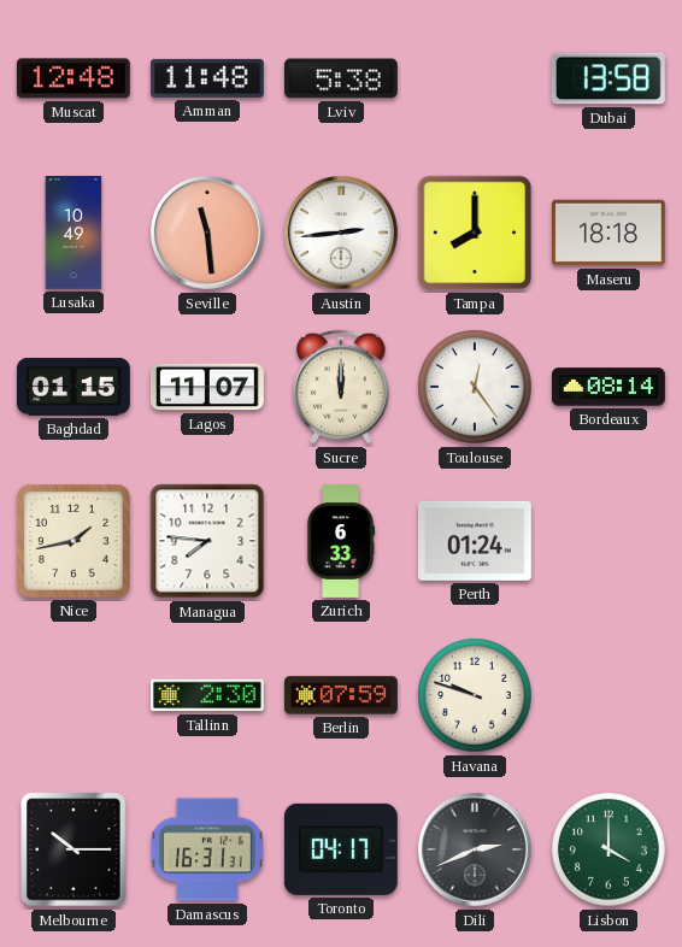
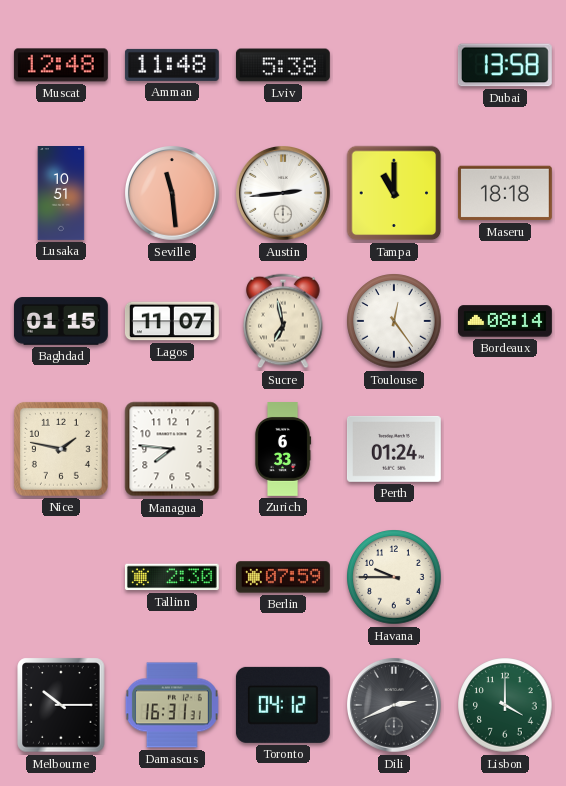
Lusaka: 10:49 -> 10:51
Tampa: 8:00 -> 11:00
Sucre: 12:00 -> 6:58
Nice: 1:43 -> 1:47
Havana: 9:48 -> 9:45
Toronto: 04:17 -> 04:12
